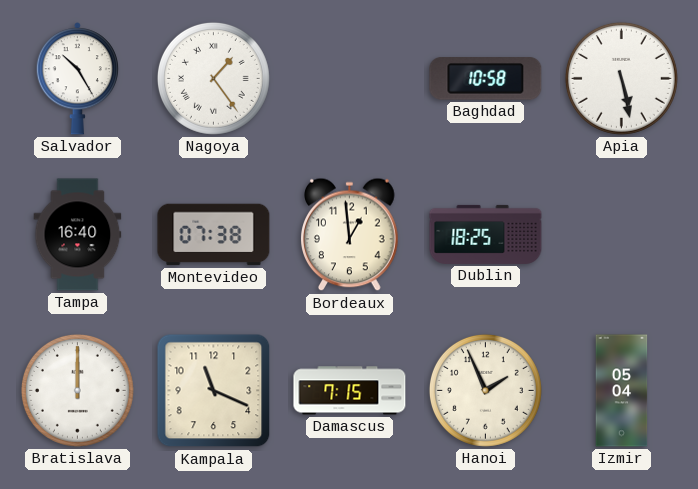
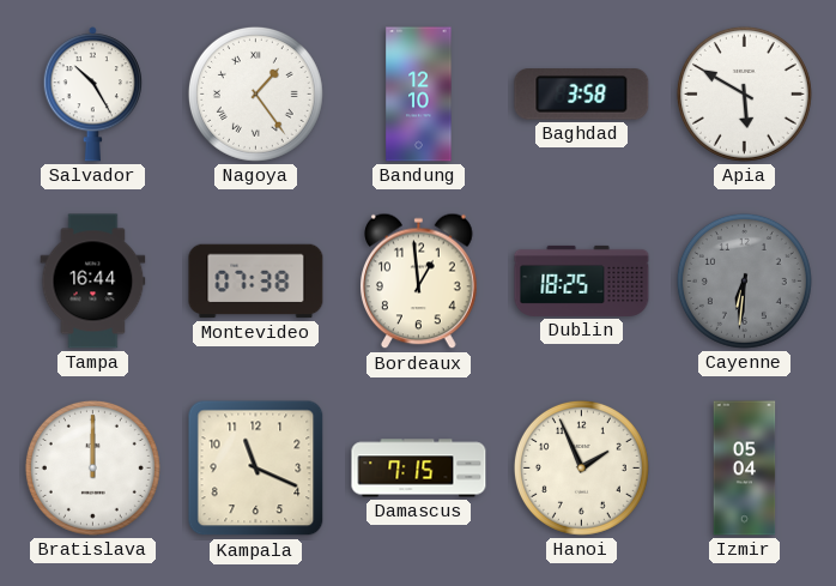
Bandung: none -> 12:10
Baghdad: 10:58 -> 3:58
Apia: 5:28 -> 5:50
Tampa: 16:40 -> 16:44
Cayenne: none -> 6:31
